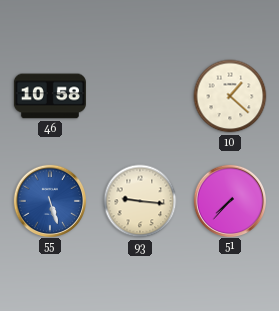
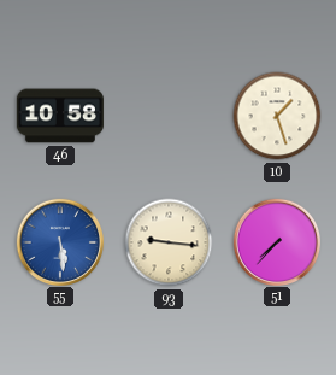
10: 1:22 -> 1:27
55: 5:27 -> 5:29
